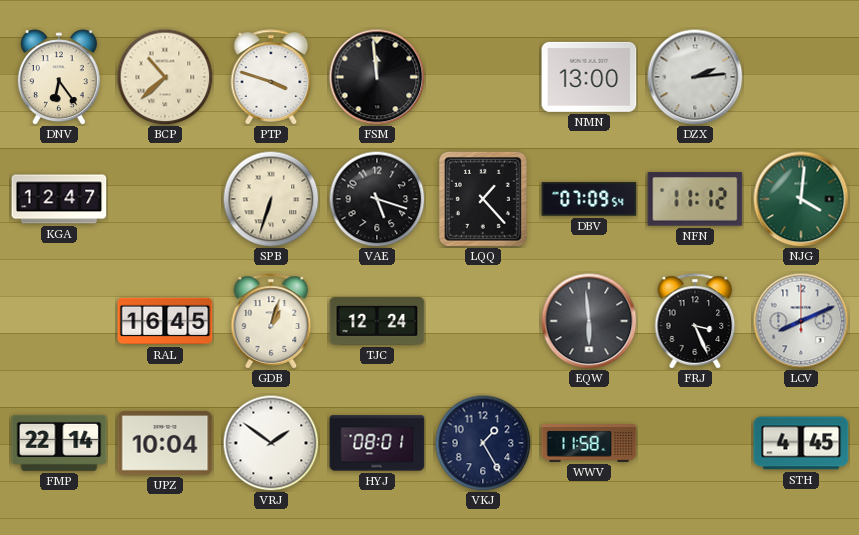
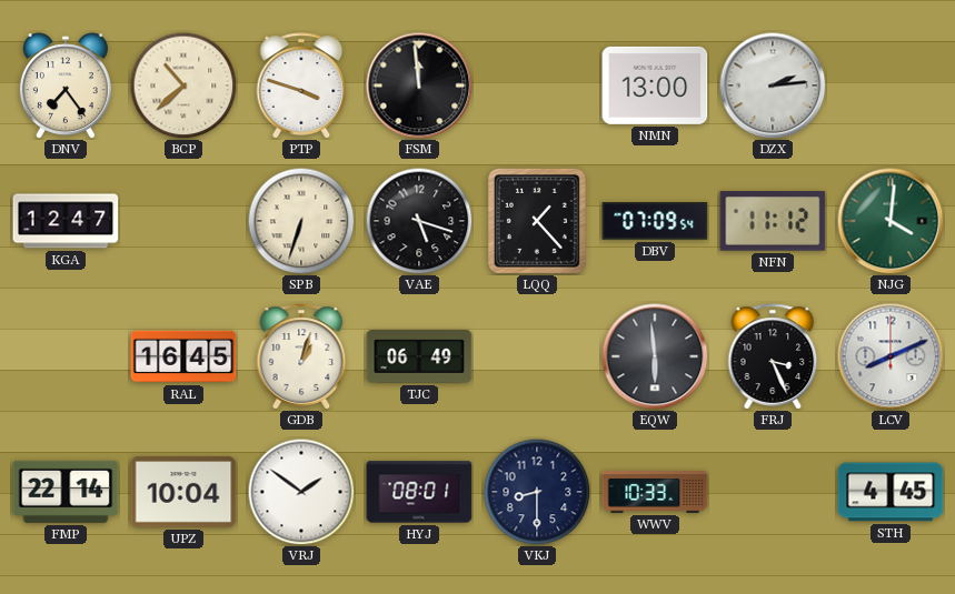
DNV: 6:24 -> 7:24
TJC: 12:24 -> 06:49
VKJ: 1:25 -> 8:30
WWV: 11:58 -> 10:33
